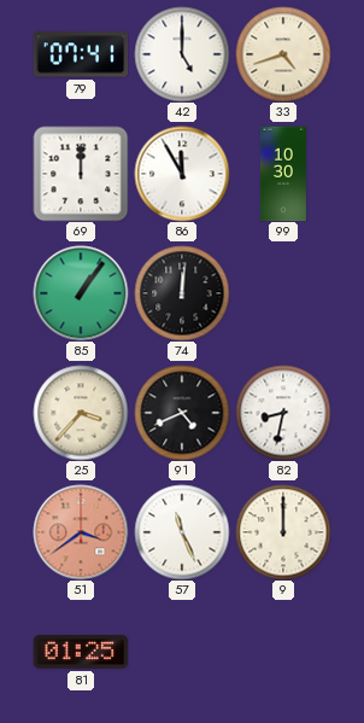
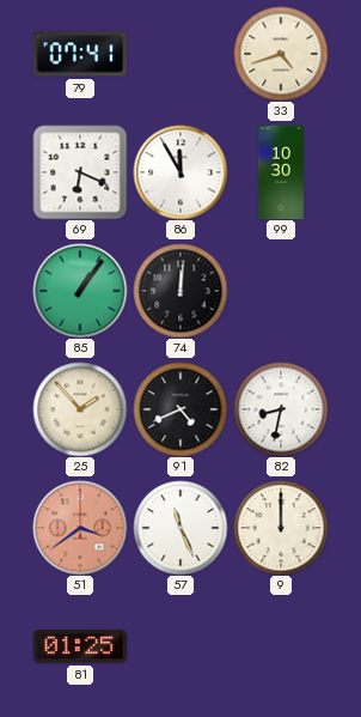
42: 5:00 -> none
69: 12:00 -> 6:19
25: 3:37 -> 1:53
